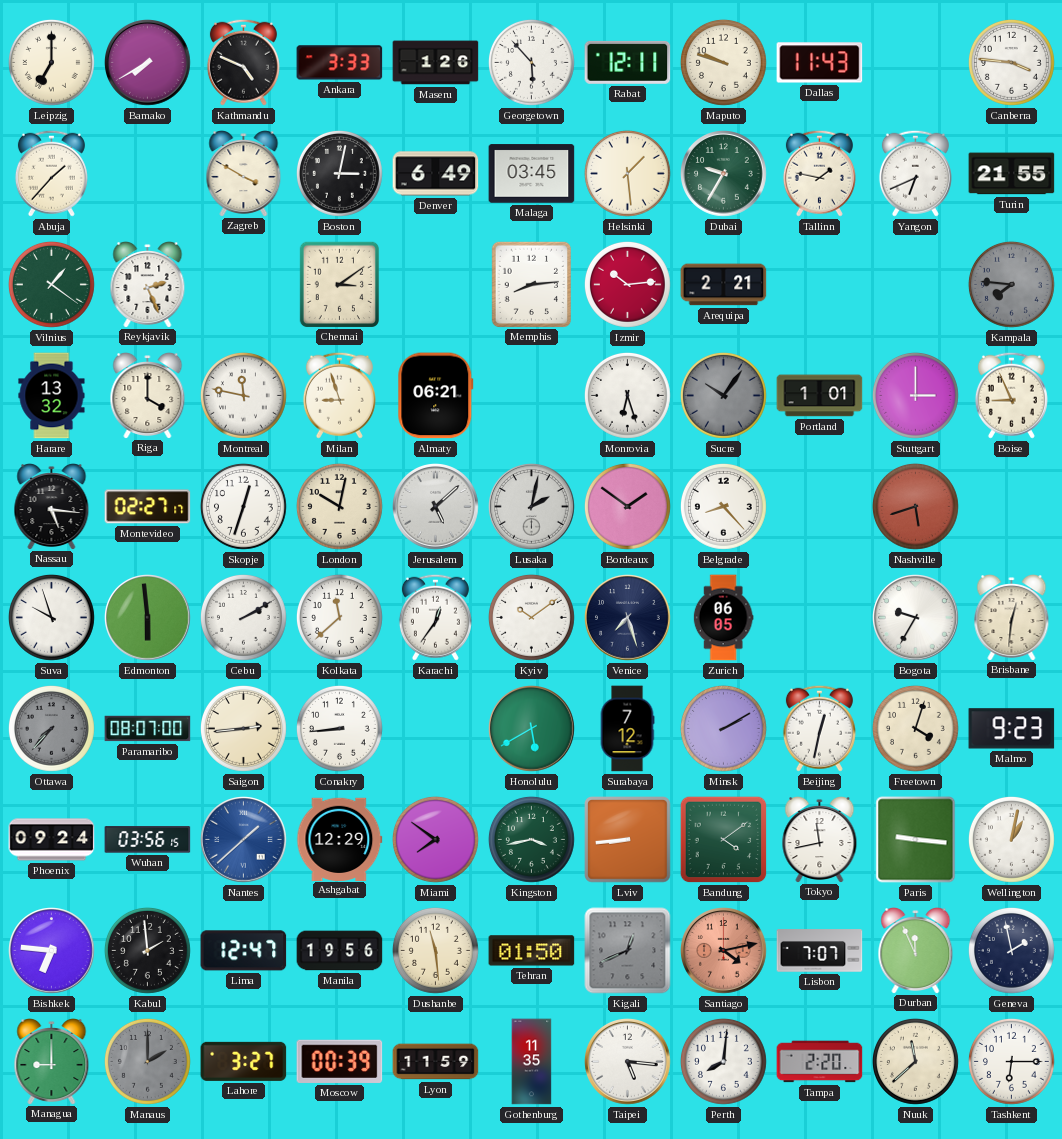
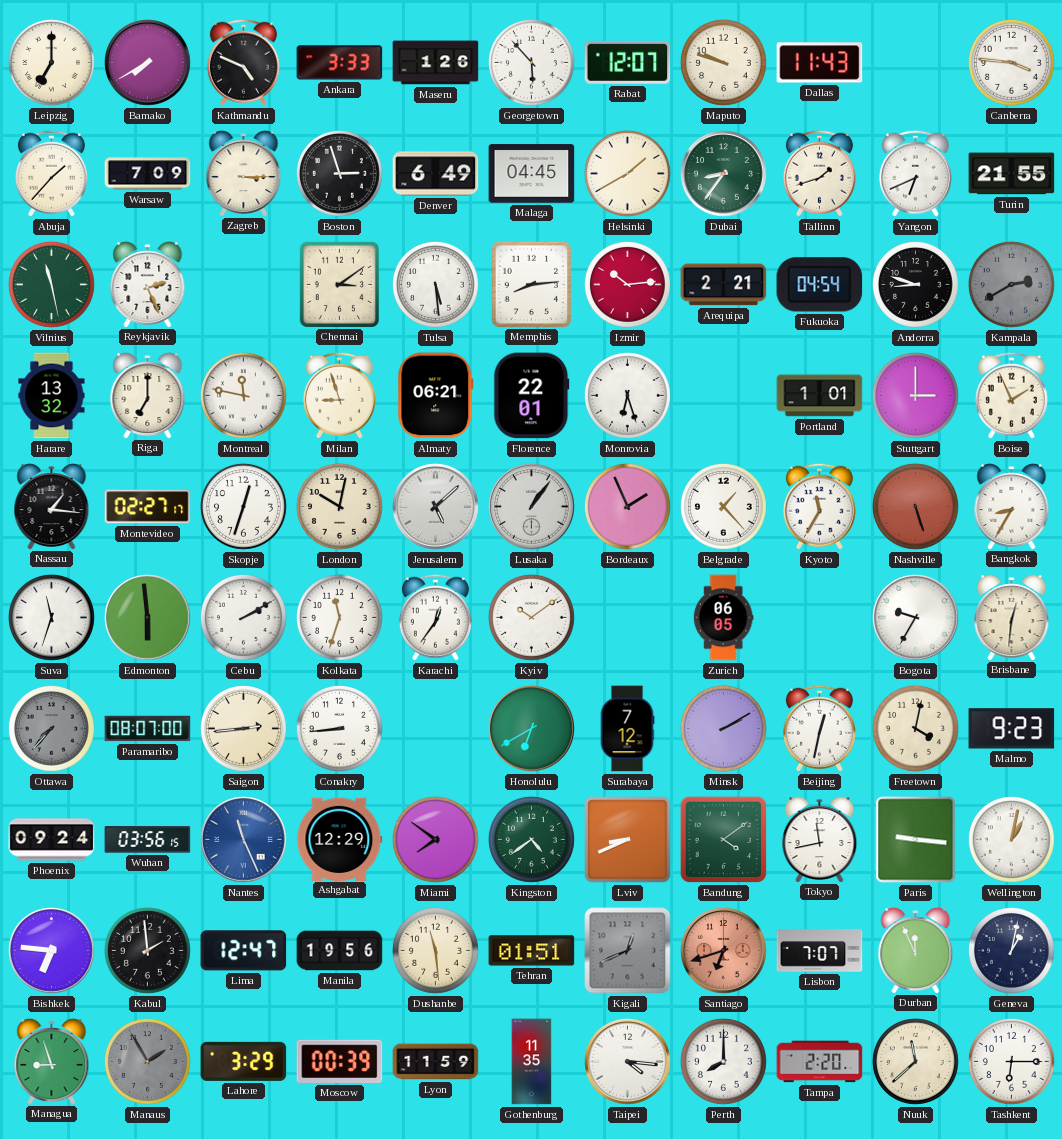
Rabat: 12:11 -> 12:07
Warsaw: none -> 7:09
Zagreb: 3:50 -> 3:15
Boston: 3:02 -> 2:57
Malaga: 03:45 -> 04:45
Helsinki: 1:29 -> 1:40
Dubai: 9:35 -> 8:36
Tallinn: 1:47 -> 1:42
Vilnius: 1:21 -> 11:28
Tulsa: none -> 5:29
Fukuoka: none -> 04:54
Andorra: none -> 8:48
Kampala: 7:46 -> 2:40
Riga: 4:00 -> 7:00
Florence: none -> 22:01
Sucre: 10:06 -> none
Boise: 8:56 -> 1:56
Nassau: 5:16 -> 1:16
Lusaka: 2:02 -> 1:06
Bordeaux: 1:51 -> 1:56
Belgrade: 8:23 -> 1:23
Kyoto: none -> 11:35
Nashville: 5:42 -> 5:27
Bangkok: none -> 8:35
Suva: 9:57 -> 11:33
Kolkata: 11:38 -> 11:33
Venice: 7:27 -> none
Honolulu: 5:40 -> 6:40
Freetown: 4:03 -> 4:02
Nantes: 1:38 -> 11:26
Kingston: 3:43 -> 4:39
Lviv: 8:44 -> 8:41
Tehran: 01:50 -> 01:51
Santiago: 4:13 -> 6:42
Geneva: 1:58 -> 1:02
Managua: 9:00 -> 8:57
Manaus: 2:00 -> 1:55
Lahore: 3:27 -> 3:29
Taipei: 5:16 -> 4:16
Perth: 8:01 -> 8:00
